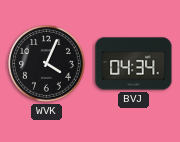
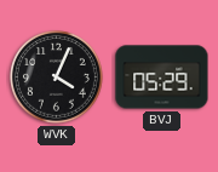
BVJ: 04:34 -> 05:29
